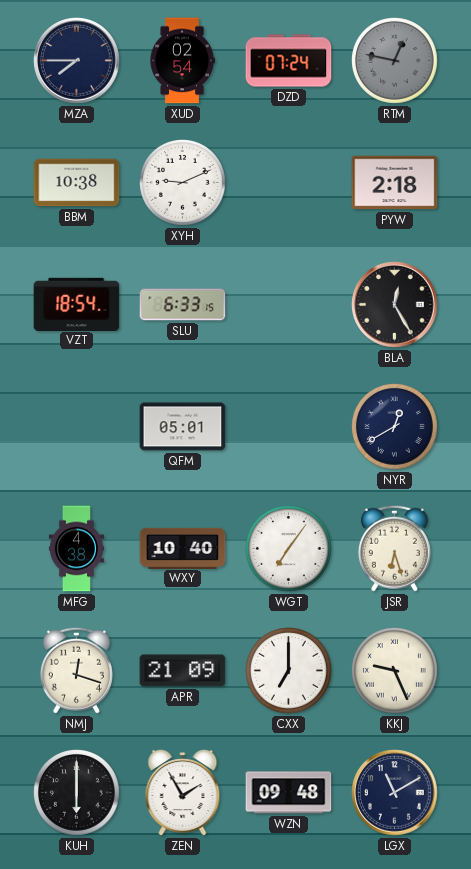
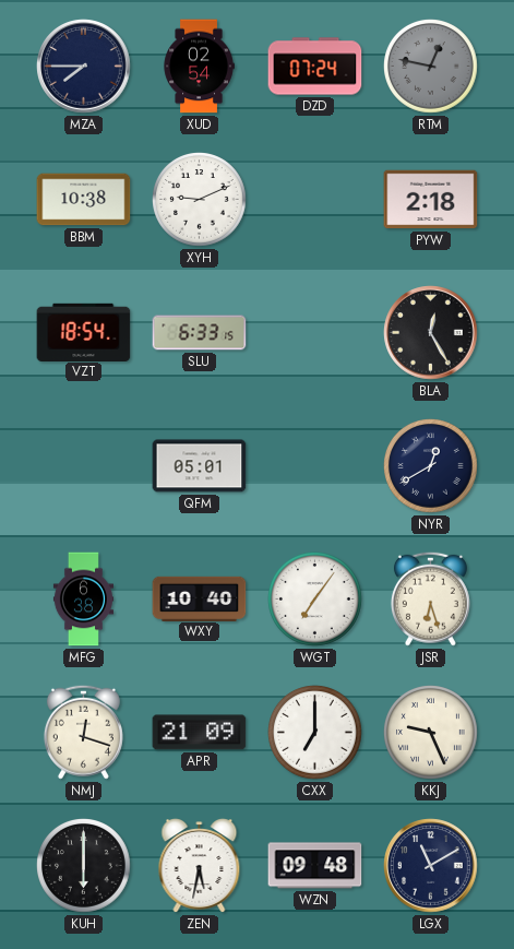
MFG: 4:38 -> 6:38
ZEN: 1:55 -> 5:32
